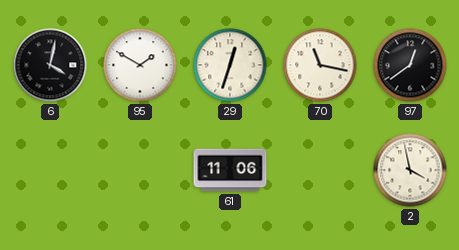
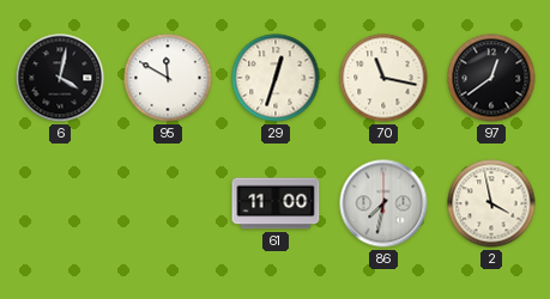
95: 1:50 -> 11:50
61: 11:06 -> 11:00
86: none -> 7:32
